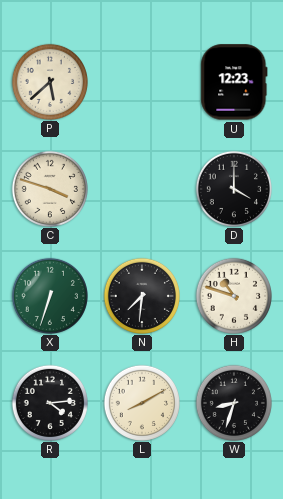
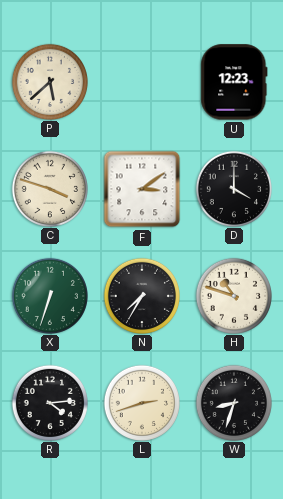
F: none -> 3:09
N: 7:31 -> 7:35
L: 8:10 -> 2:42
